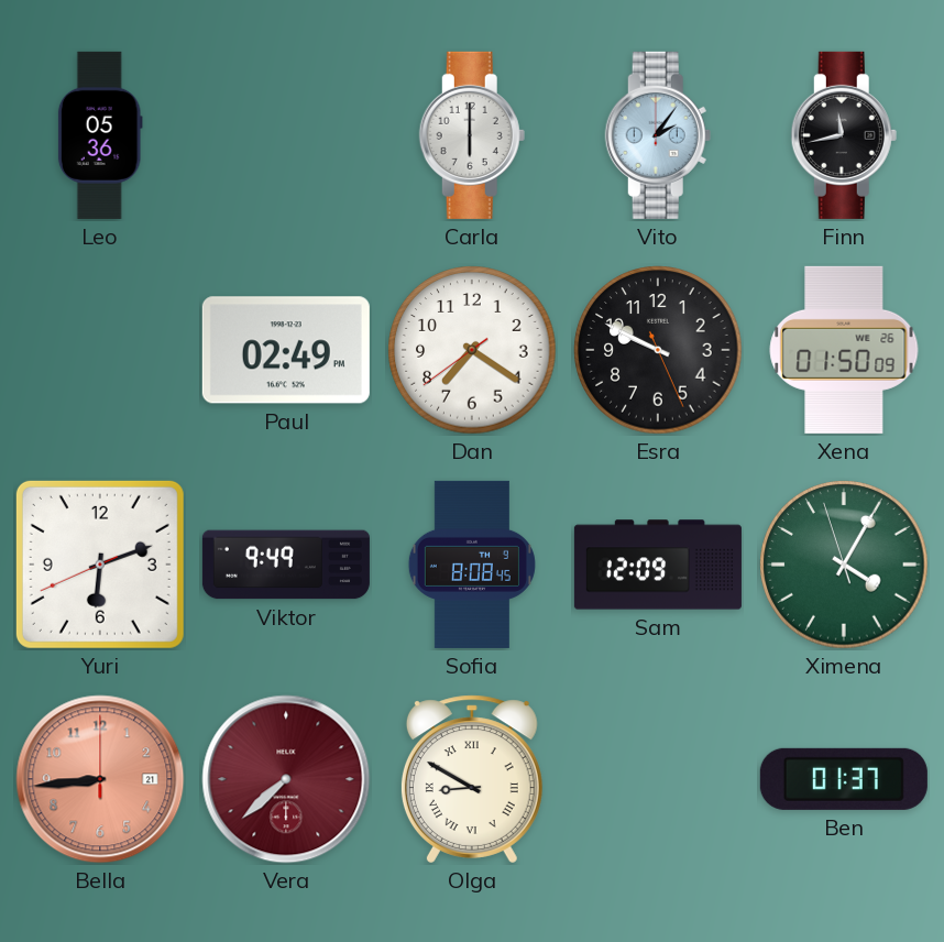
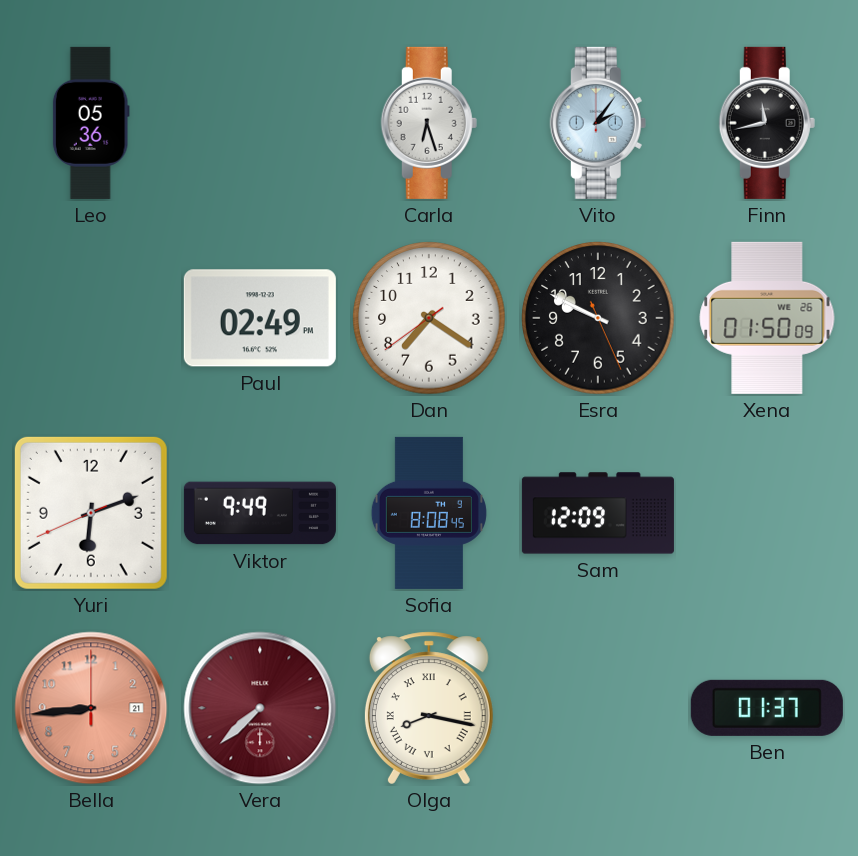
Carla: 6:00 -> 6:27
Ximena: 4:04 -> none
Olga: 8:50 -> 8:17
